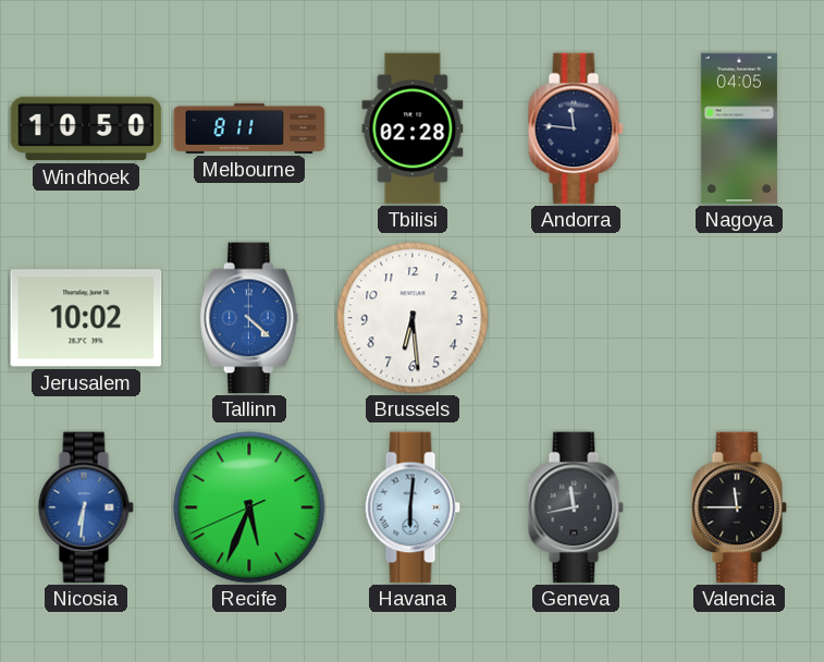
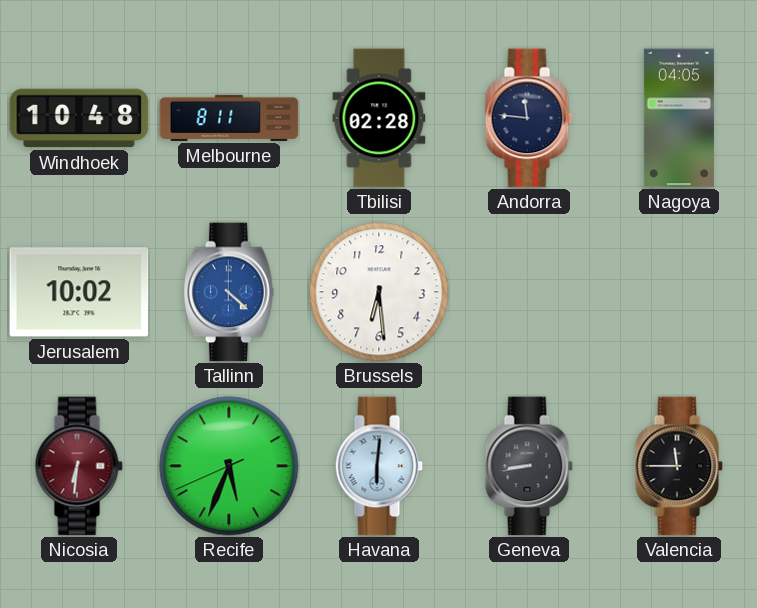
Windhoek: 10:50 -> 10:48
Nicosia dial: blue -> burgundy
Geneva: 11:43 -> 8:43
